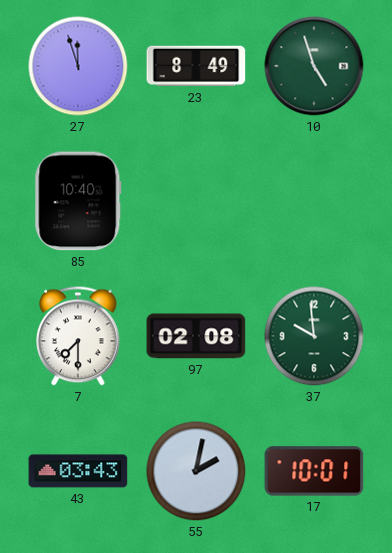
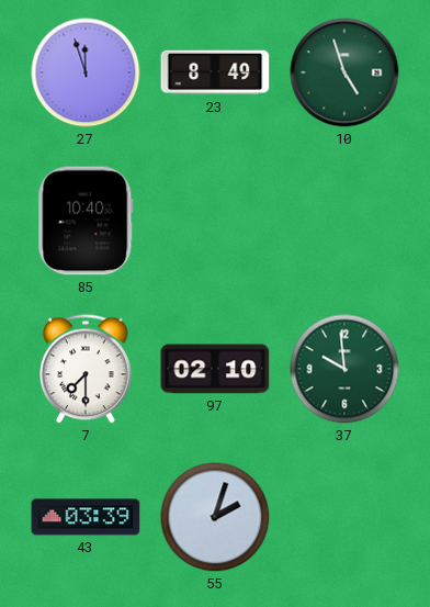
97: 02:08 -> 02:10
43: 03:43 -> 03:39
55: 2:02 -> 2:03
17: 10:01 -> none
